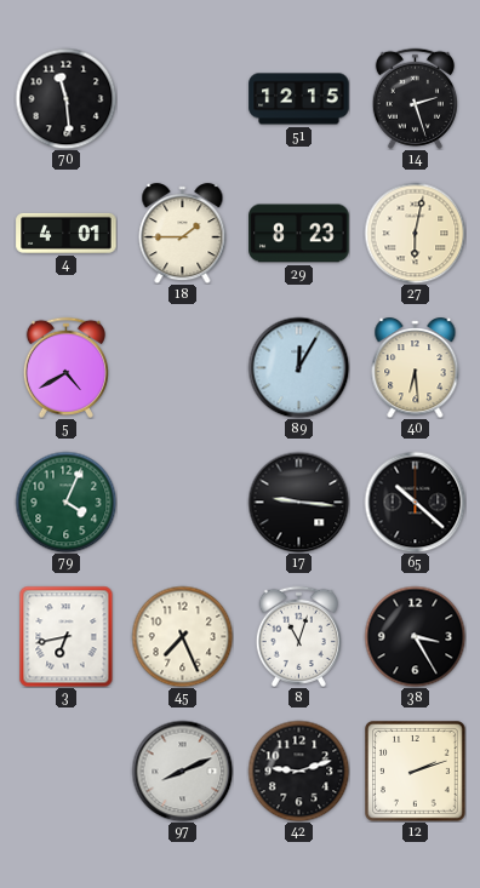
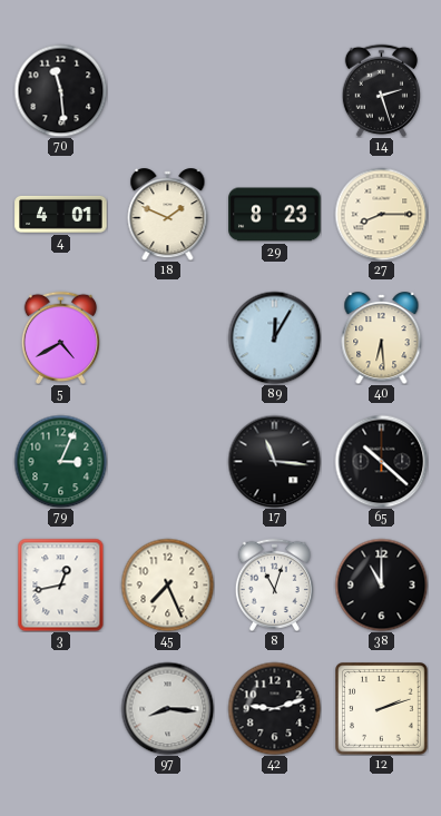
51: 12:15 -> none
18: 1:45 -> 1:49
27: 6:02 -> 8:15
79: 4:04 -> 3:04
17: 9:16 -> 11:16
3: 6:43 -> 12:43
38: 3:25 -> 11:00
97: 8:11 -> 8:16
